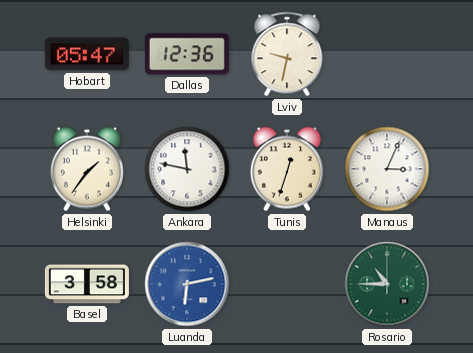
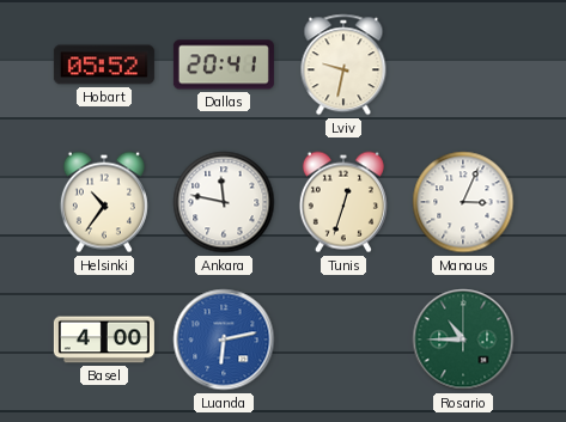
Hobart: 05:47 -> 05:52
Dallas: 12:36 -> 20:41
Helsinki: 1:36 -> 10:36
Basel: 3:58 -> 4:00
